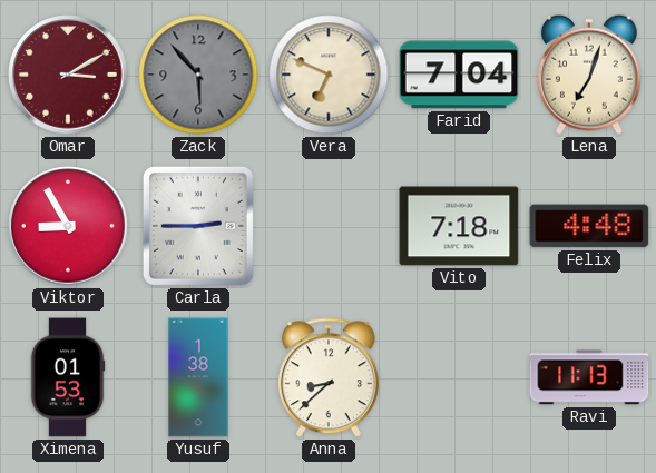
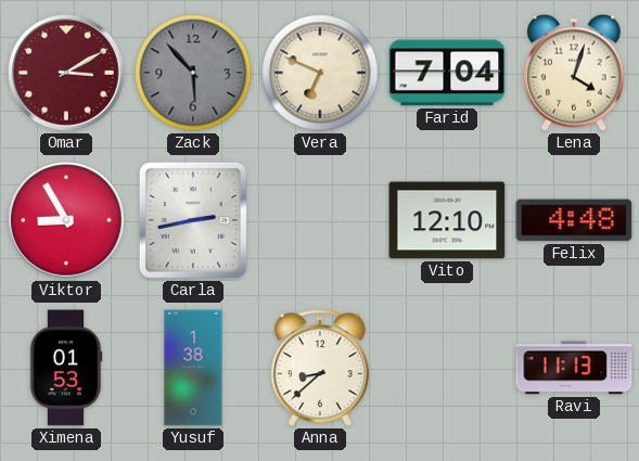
Lena: 7:03 -> 4:03
Carla: 2:45 -> 2:43
Vito: 7:18 -> 12:10
